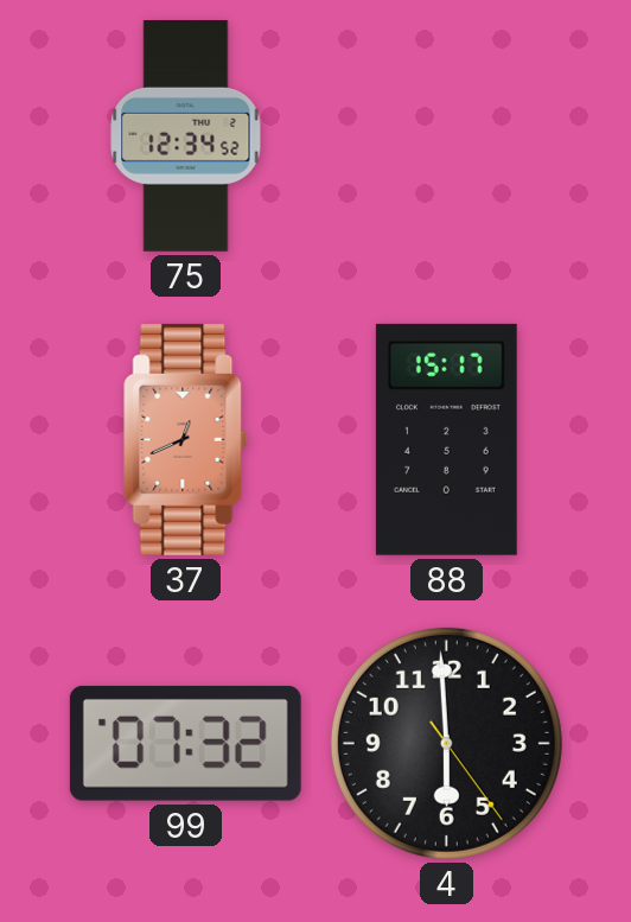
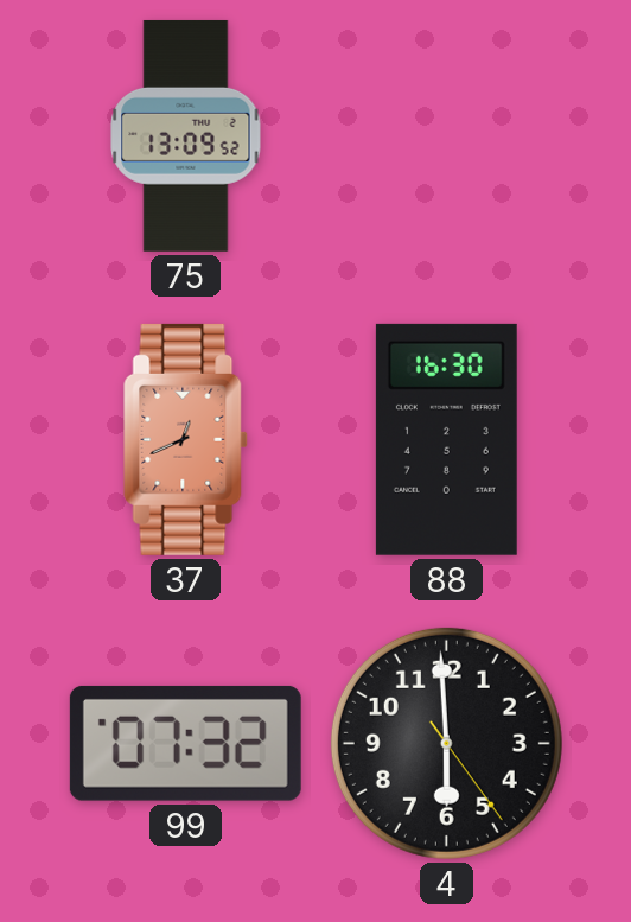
75: 12:34 -> 13:09
88: 15:17 -> 16:30
